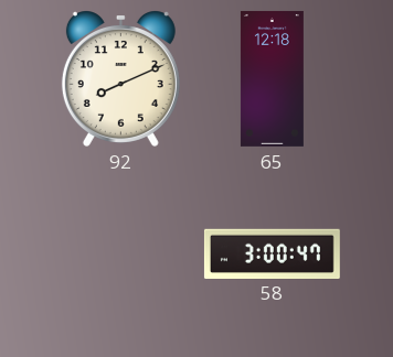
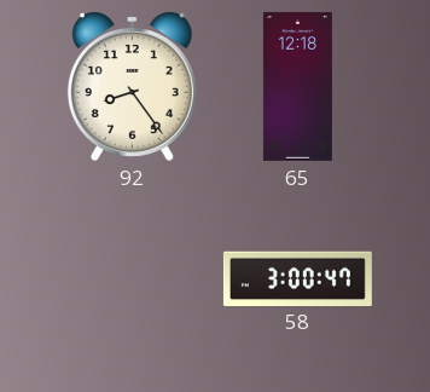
92: 8:11 -> 8:24
